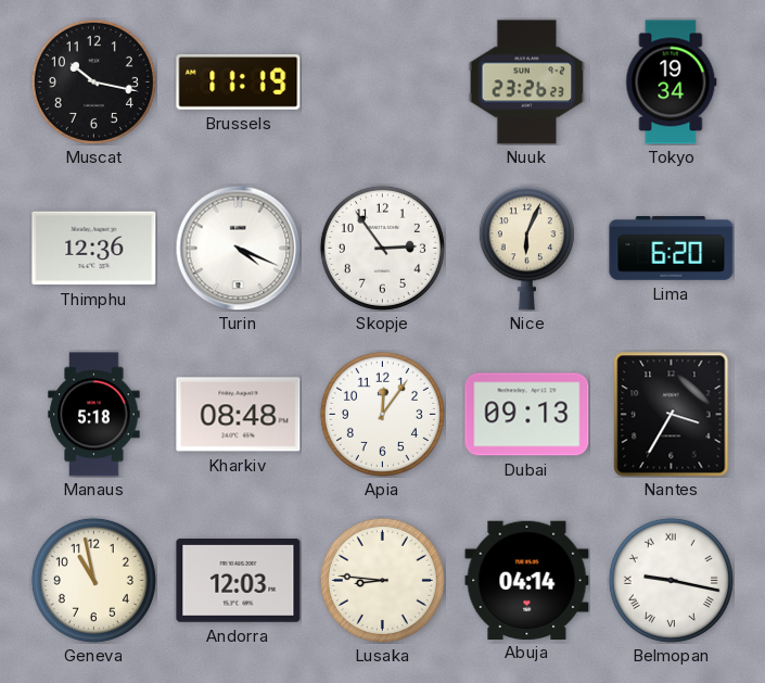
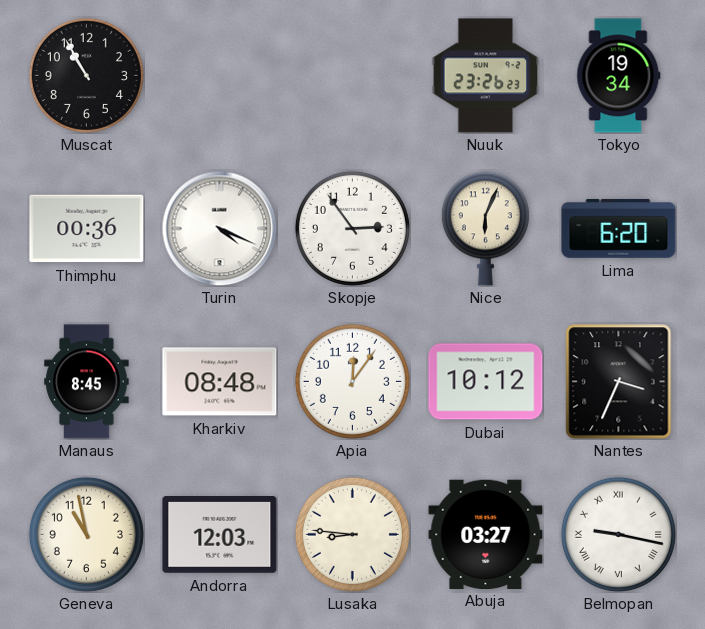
Muscat: 10:17 -> 10:55
Brussels: 11:19 -> none
Thimphu: 12:36 -> 00:36
Manaus: 5:18 -> 8:45
Dubai: 09:13 -> 10:12
Nantes: 3:35 -> 3:34
Abuja: 04:14 -> 03:27
